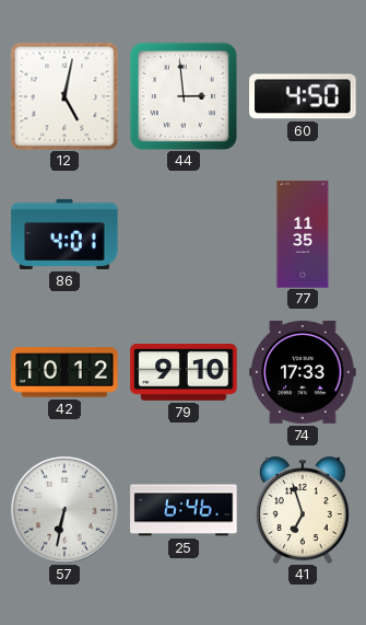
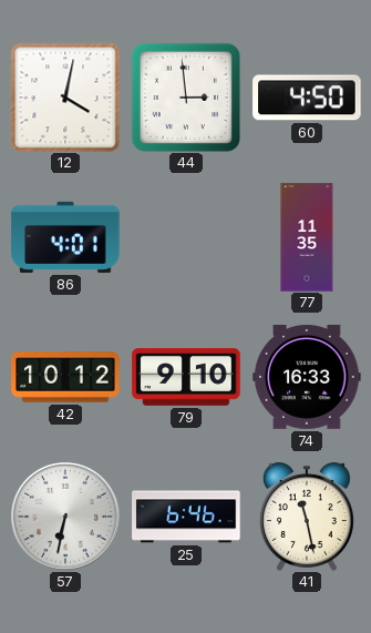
12: 5:02 -> 4:02
74: 17:33 -> 16:33
41: 6:57 -> 11:28
